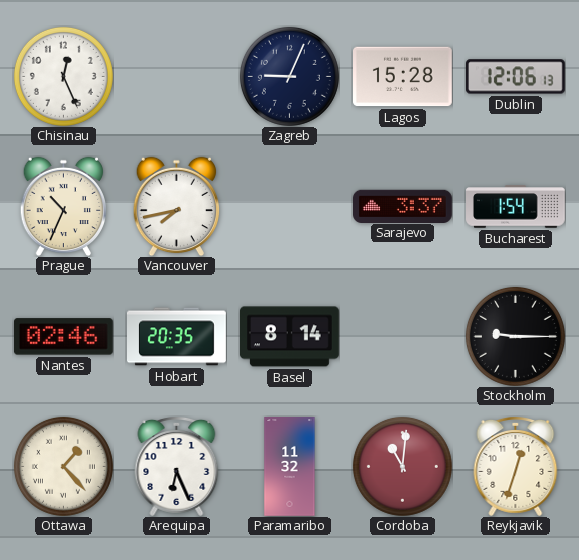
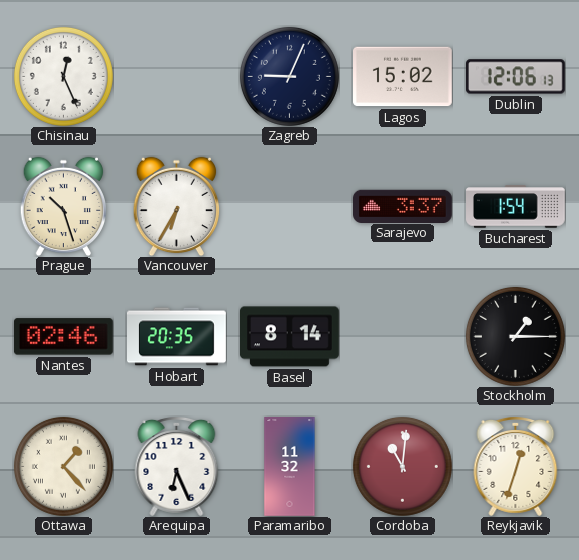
Lagos: 15:28 -> 15:02
Prague: 10:34 -> 10:27
Vancouver: 7:43 -> 6:35
Stockholm: 9:15 -> 1:15
